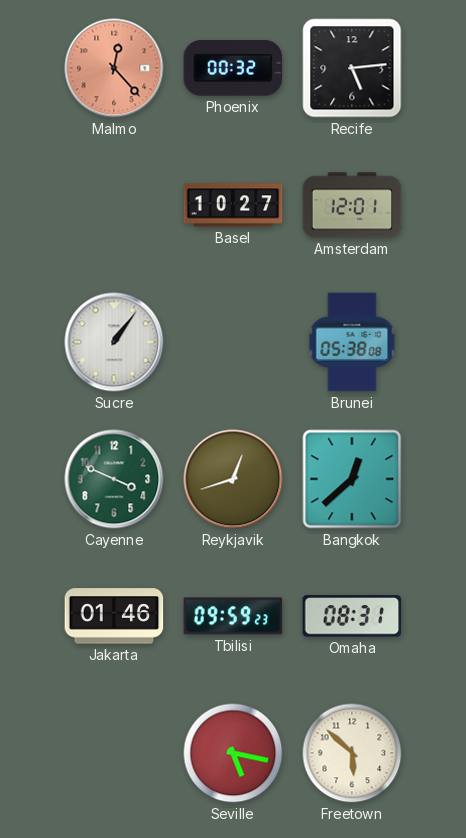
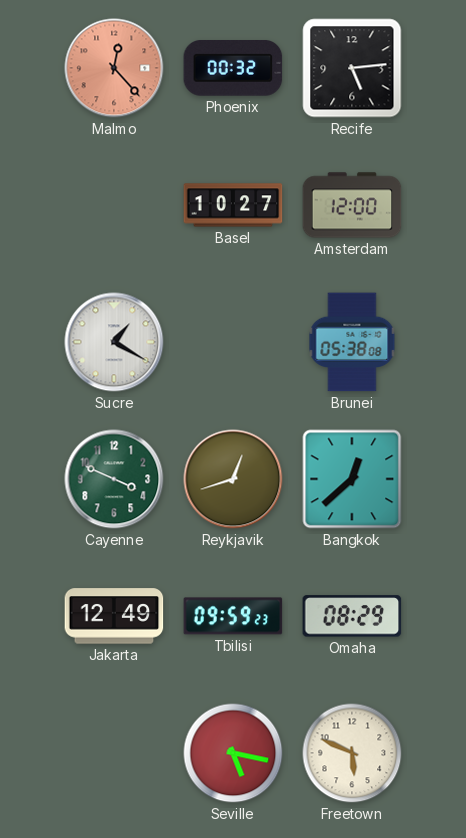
Amsterdam: 12:01 -> 12:00
Sucre: 1:06 -> 1:20
Jakarta: 01:46 -> 12:49
Omaha: 08:31 -> 08:29
Freetown: 5:52 -> 5:49
